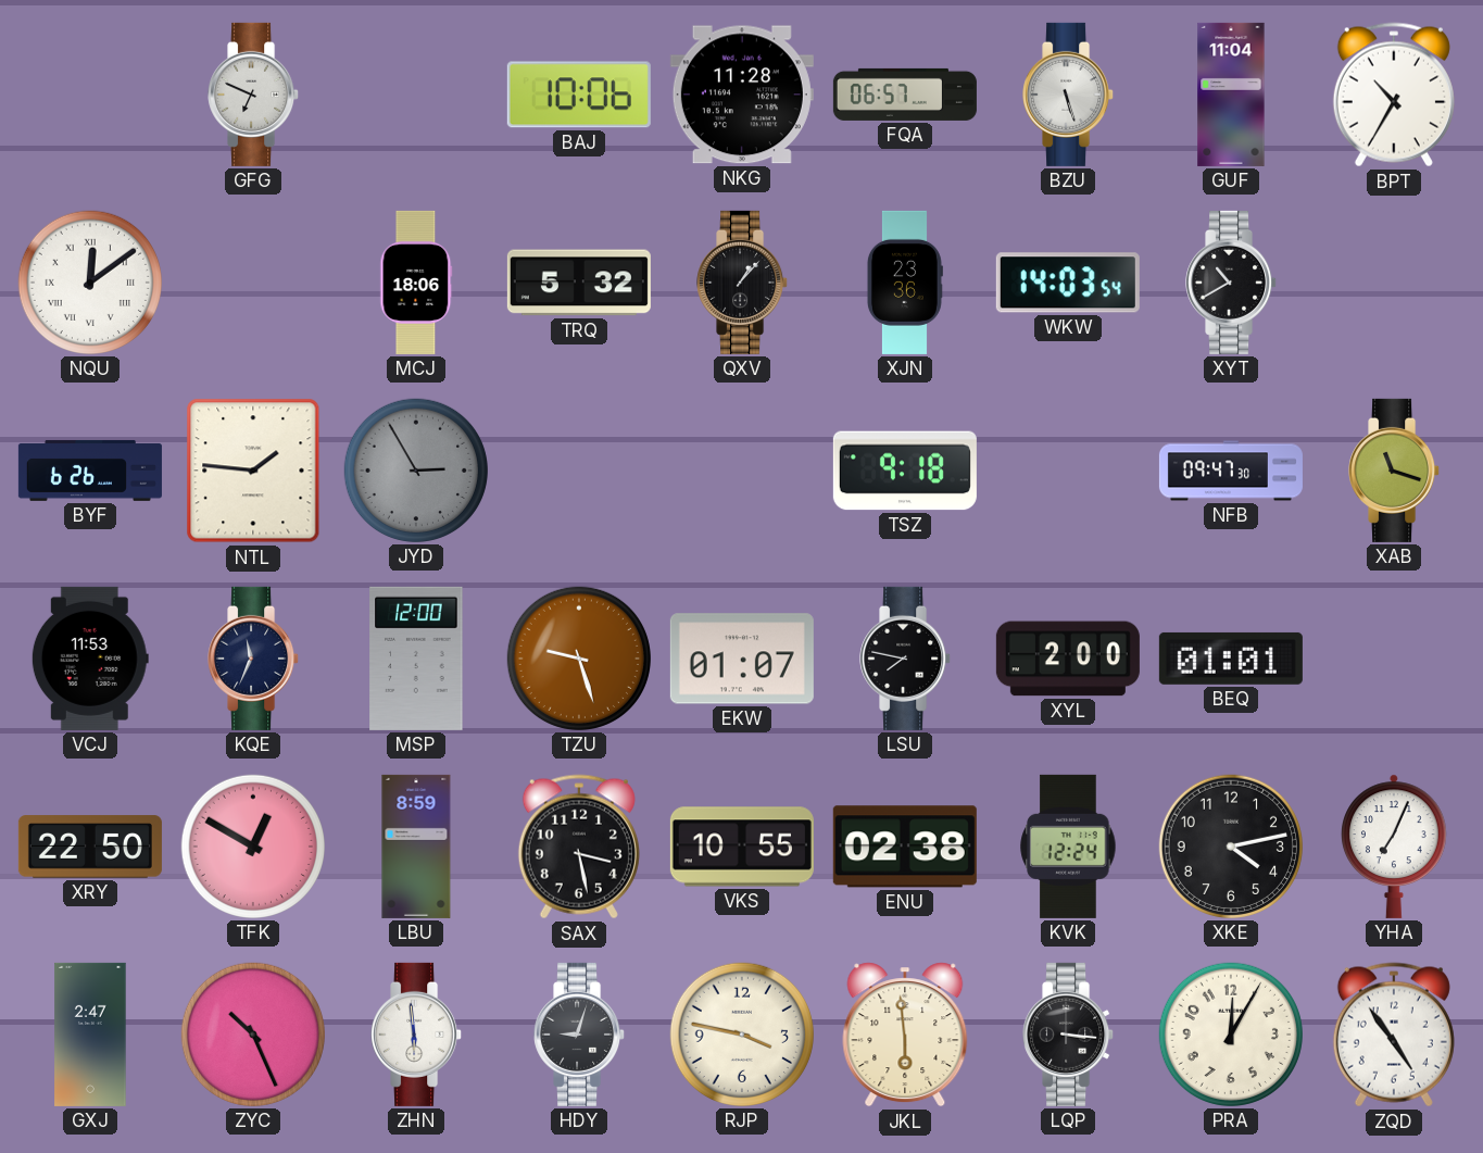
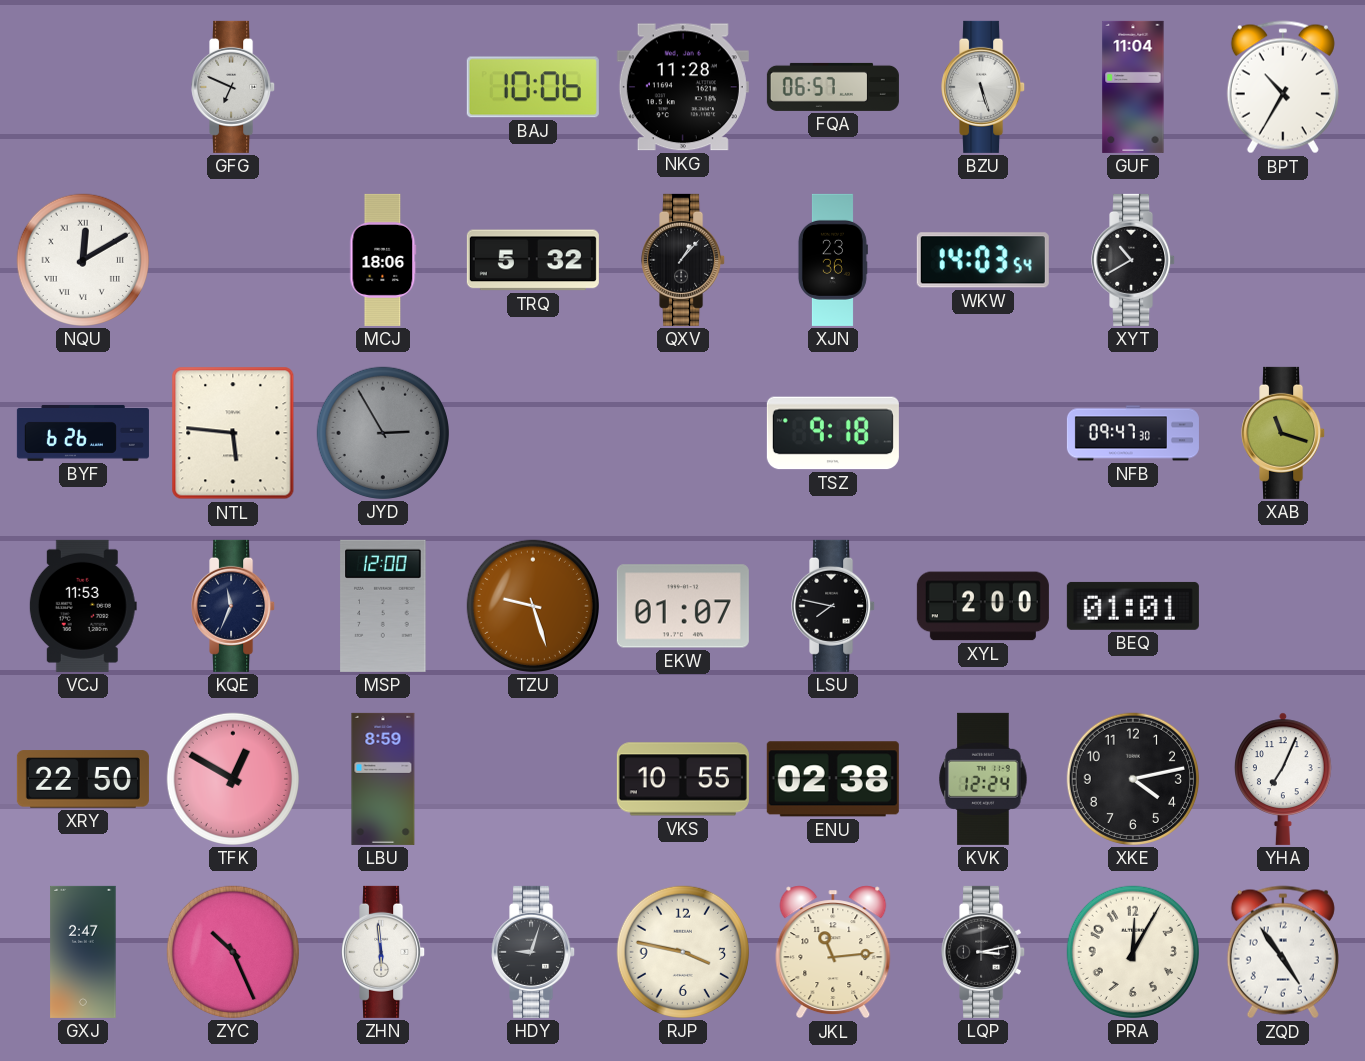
NQU: 12:09 -> 12:10
NTL: 1:46 -> 5:46
SAX: 3:28 -> none
JKL: 5:59 -> 11:14
LQP: 3:16 -> 3:13
